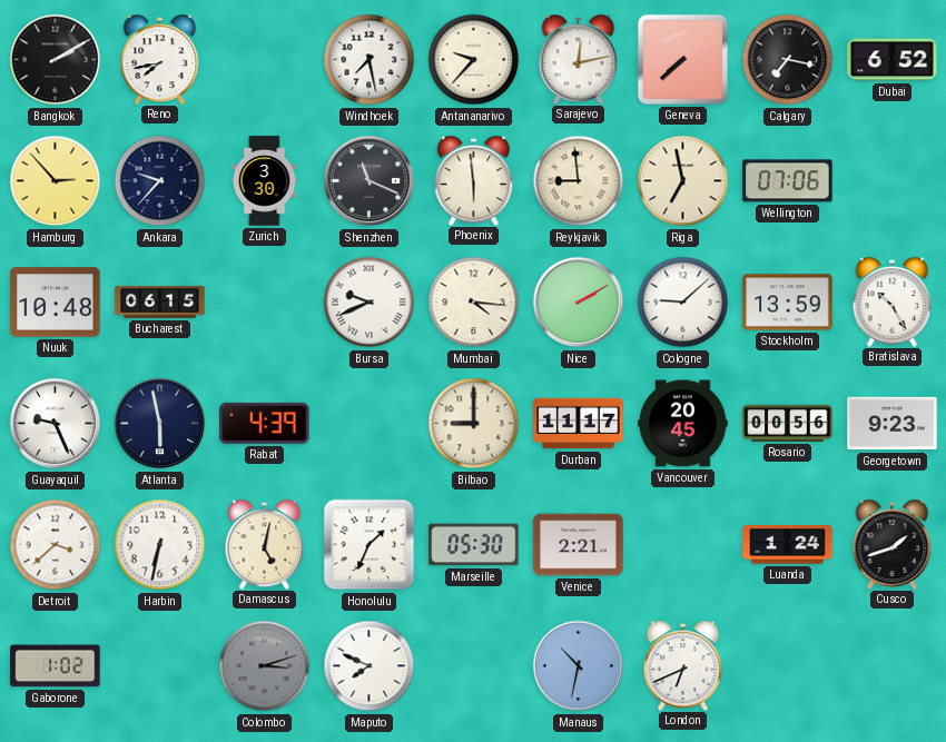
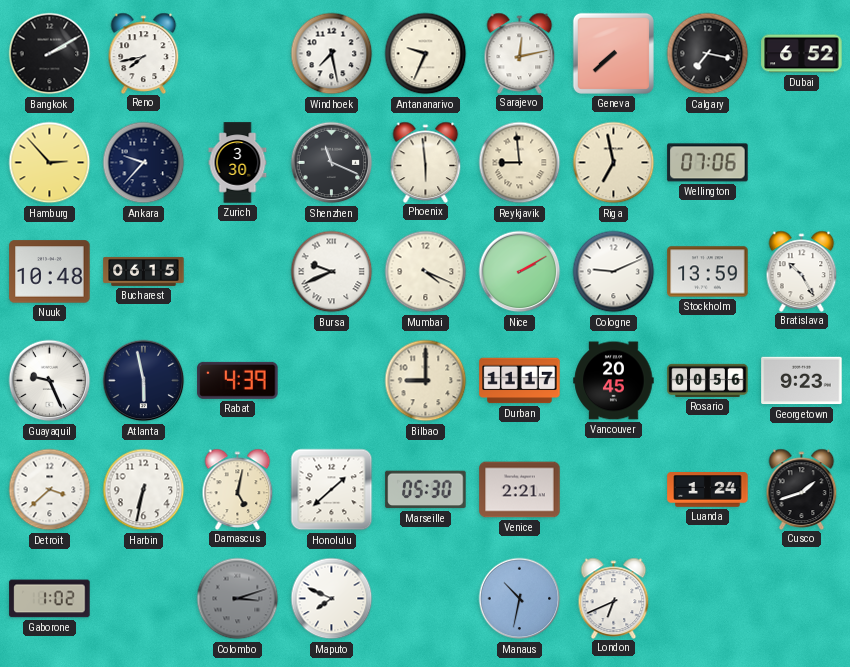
Antananarivo: 9:37 -> 9:34
Mumbai: 4:16 -> 4:19
Cologne: 9:08 -> 9:11
Honolulu: 1:34 -> 1:38
